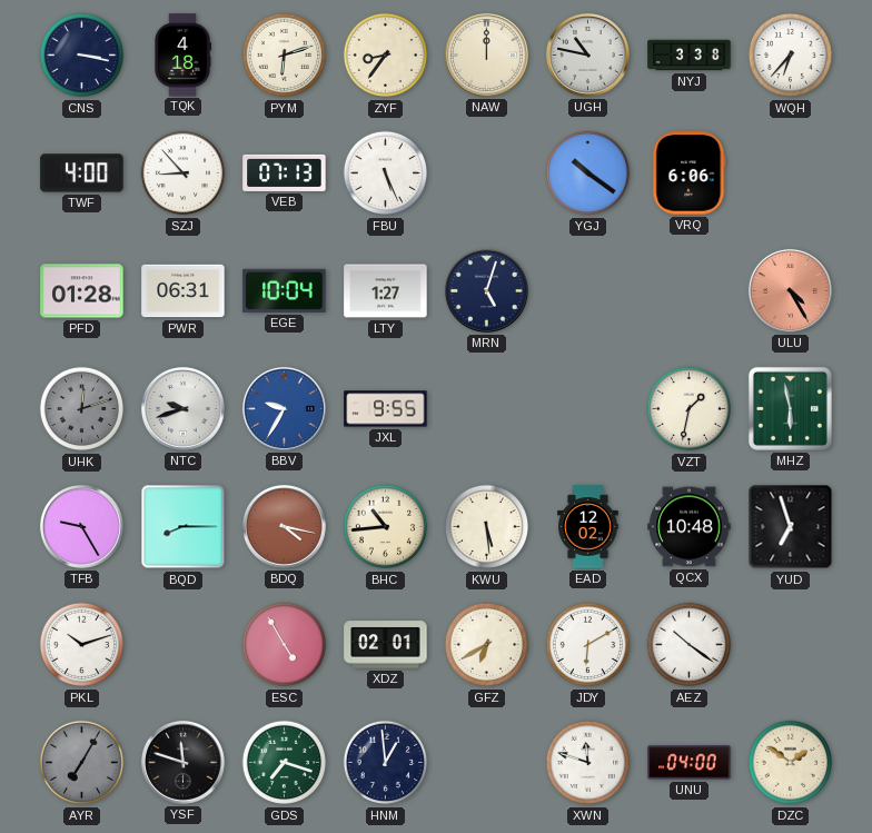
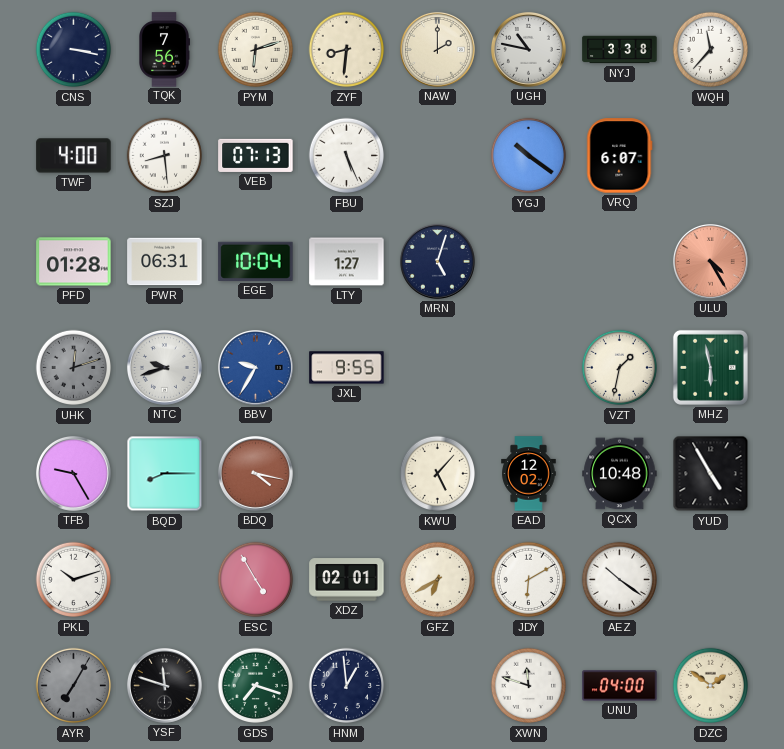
TQK: 4:18 -> 7:56
ZYF: 8:36 -> 8:31
NAW: 12:00 -> 2:00
WQH: 6:37 -> 11:37
SZJ: 8:53 -> 8:29
VRQ: 6:06 -> 6:07
BHC: 10:44 -> none
KWU: 5:29 -> 5:07
YUD: 6:57 -> 4:55
